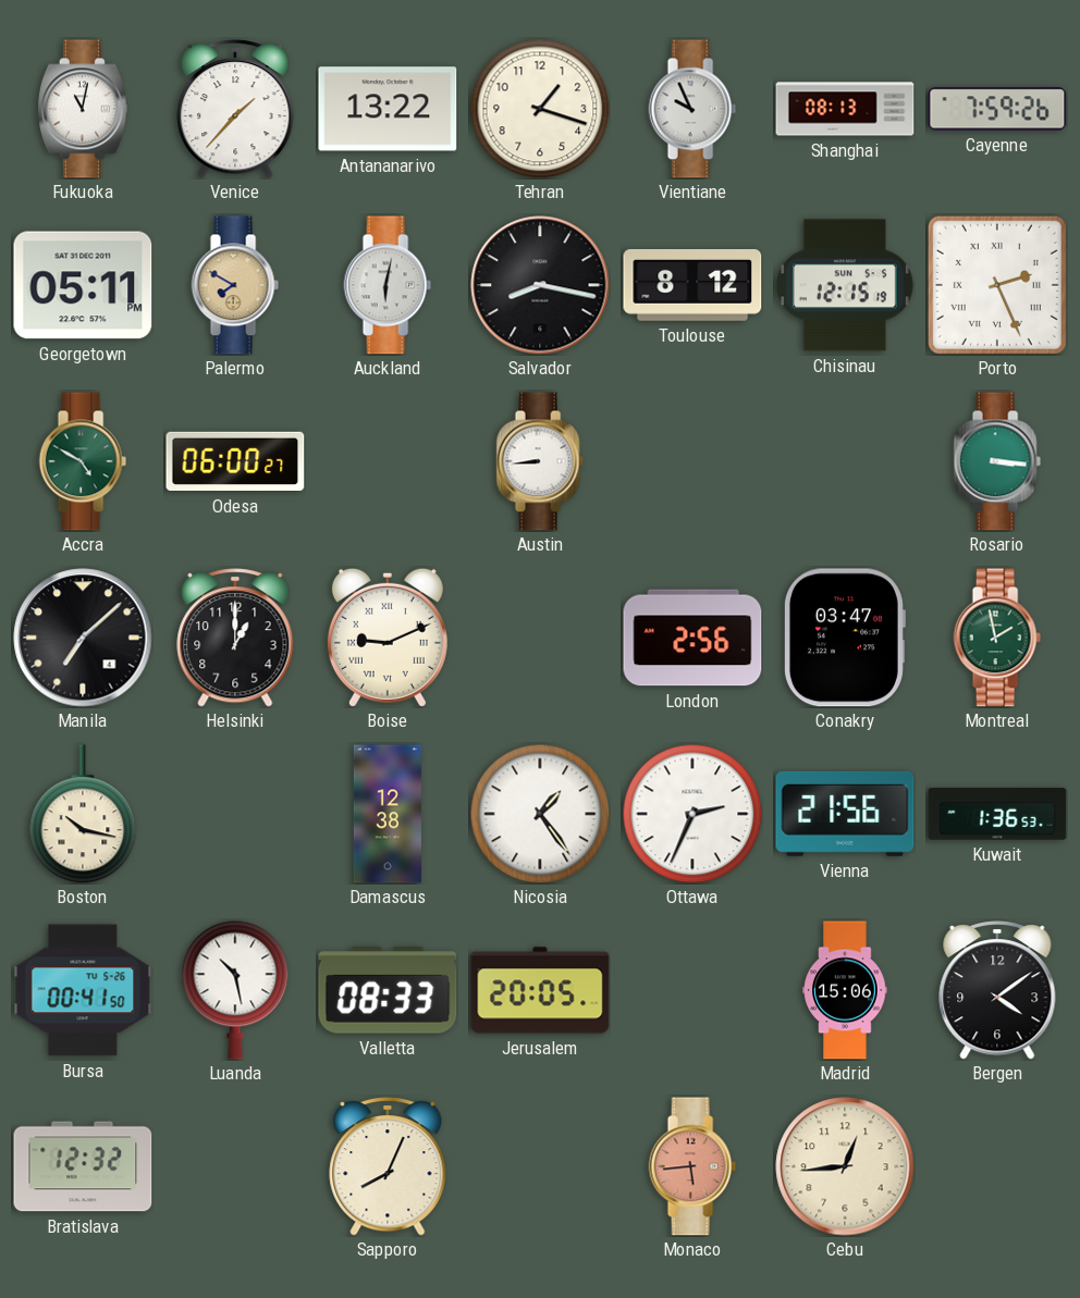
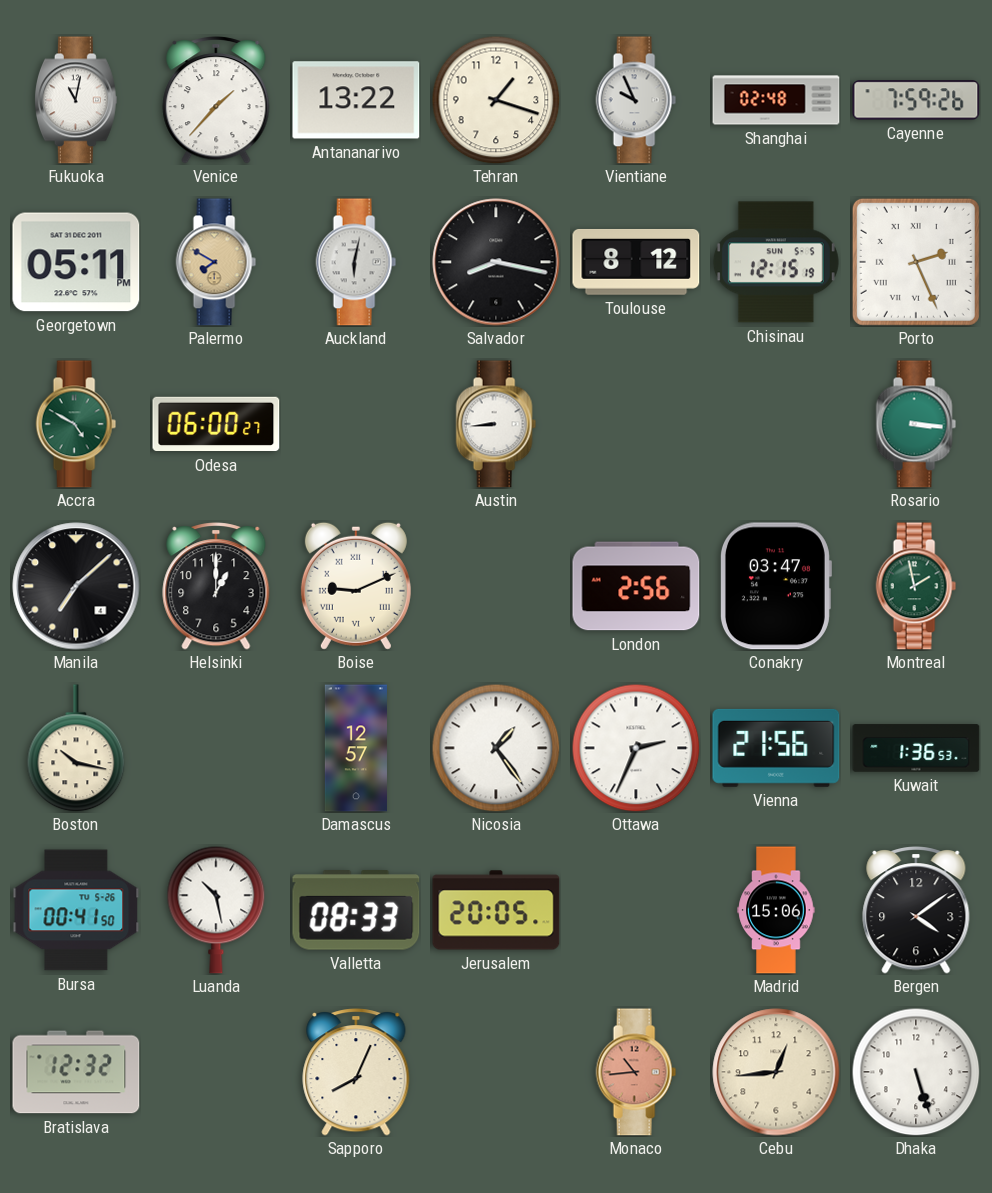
Shanghai: 08:13 -> 02:48
Damascus: 12:38 -> 12:57
Monaco: 5:44 -> 10:44
Dhaka: none -> 5:27
